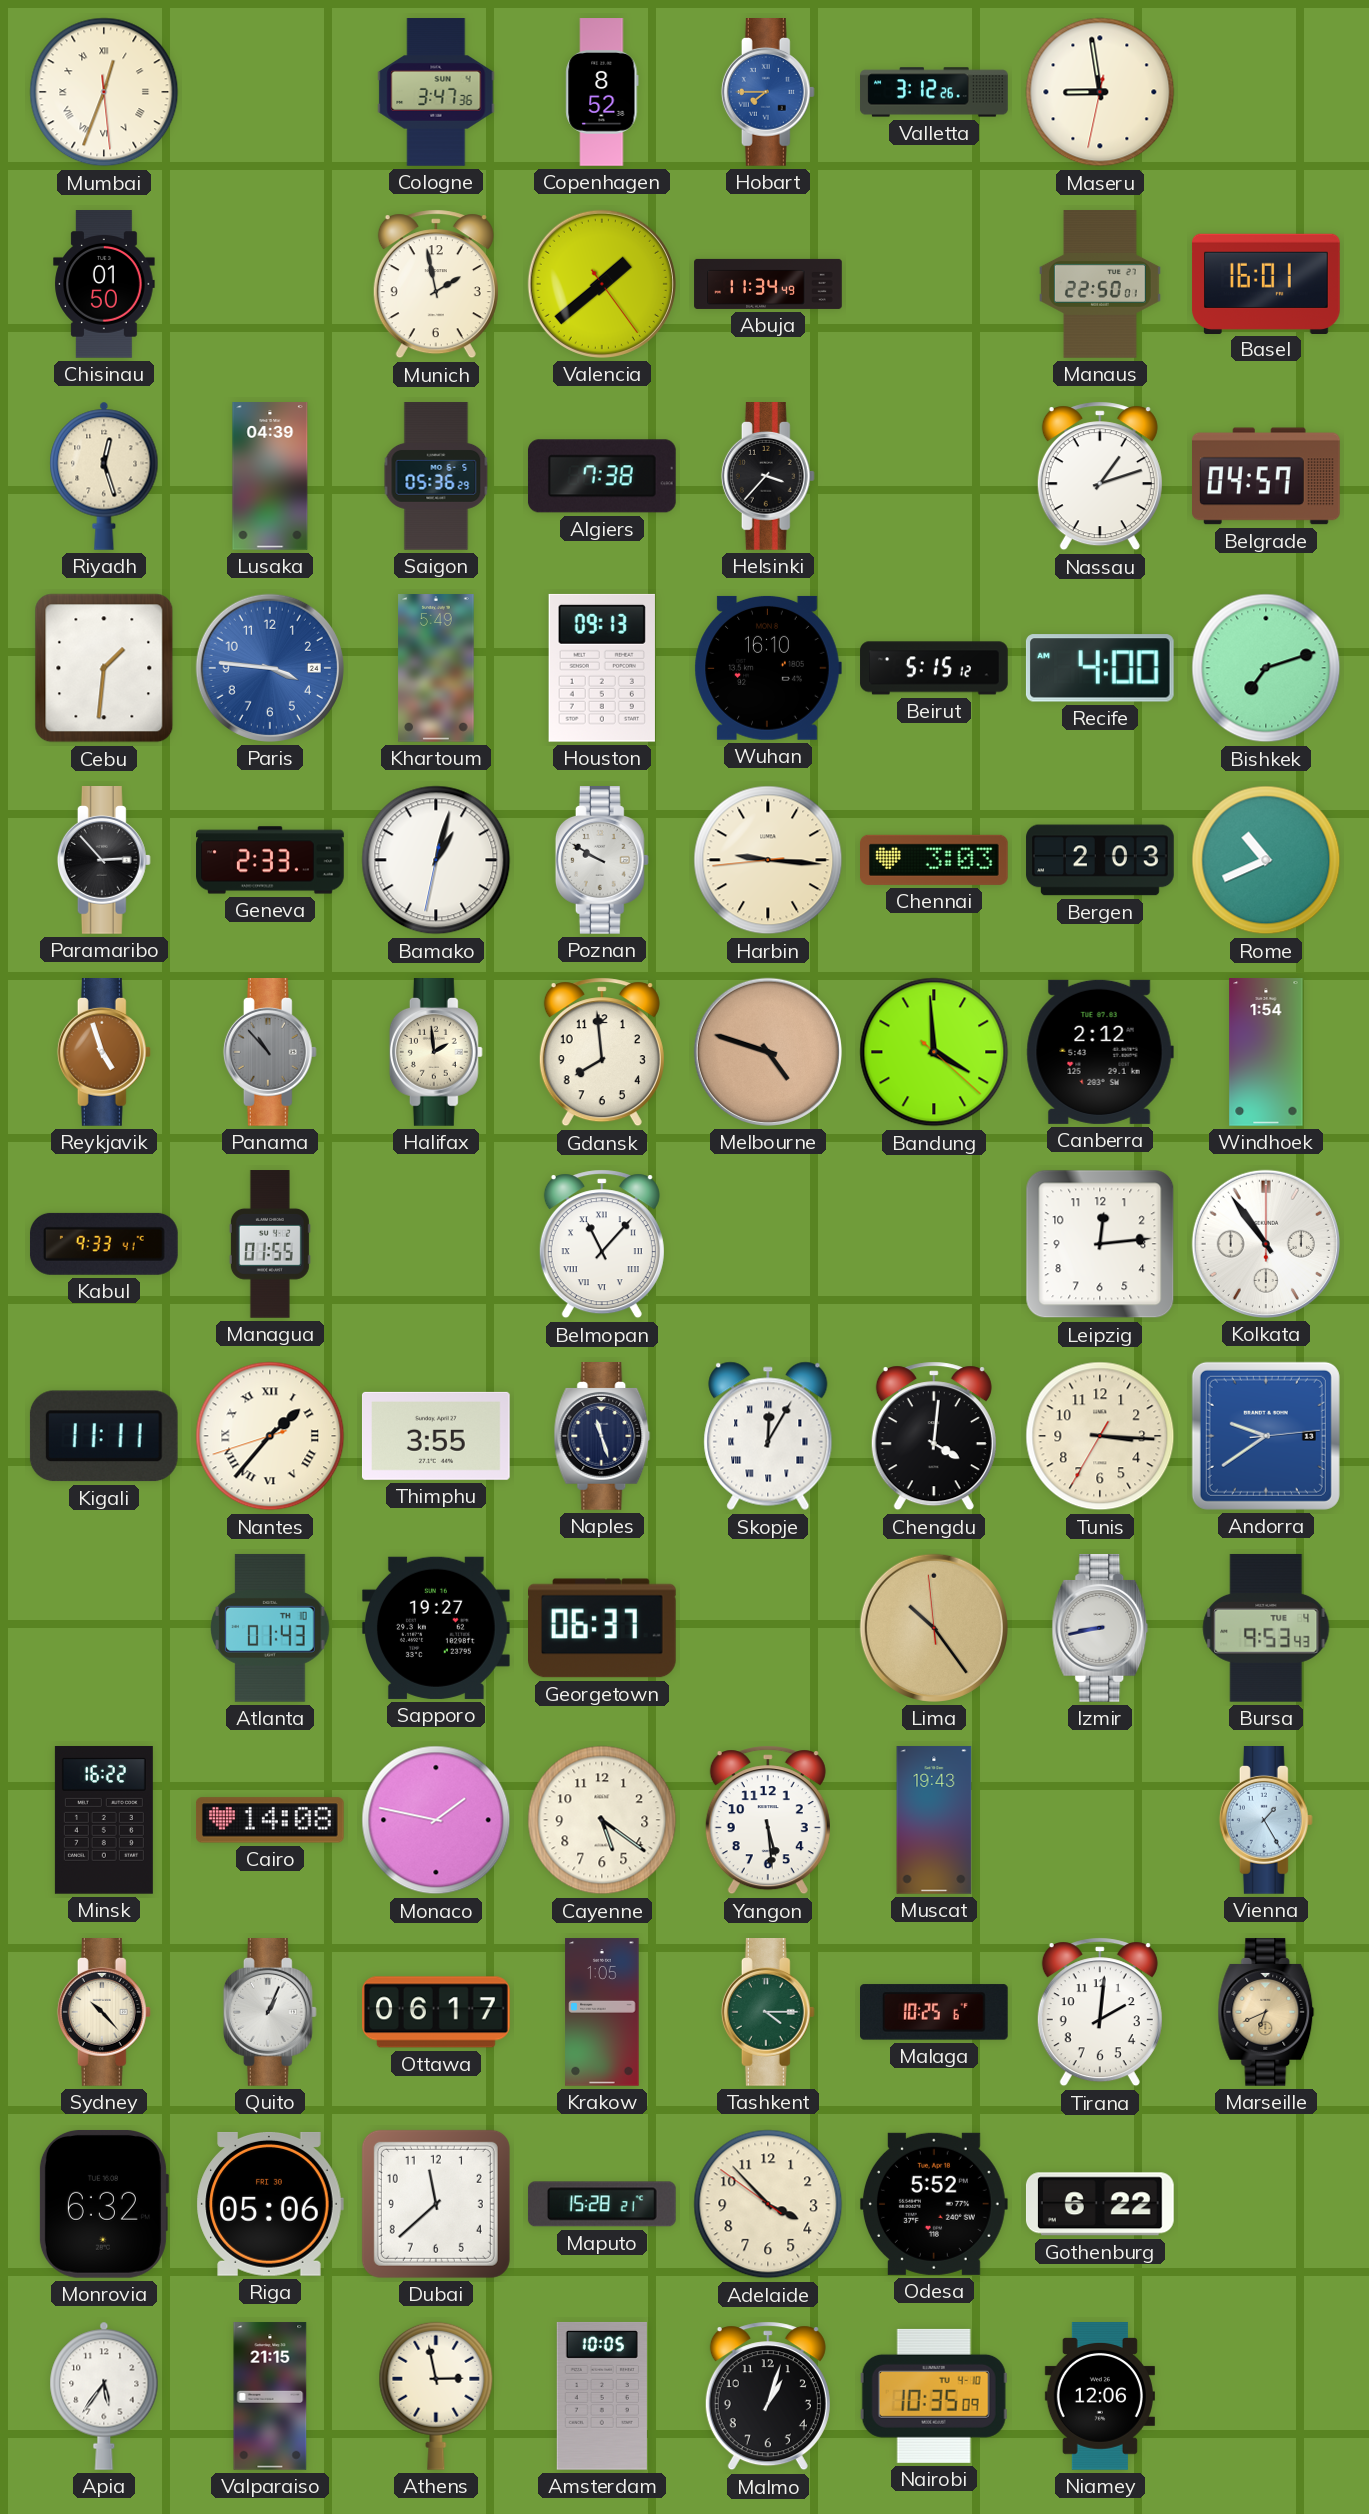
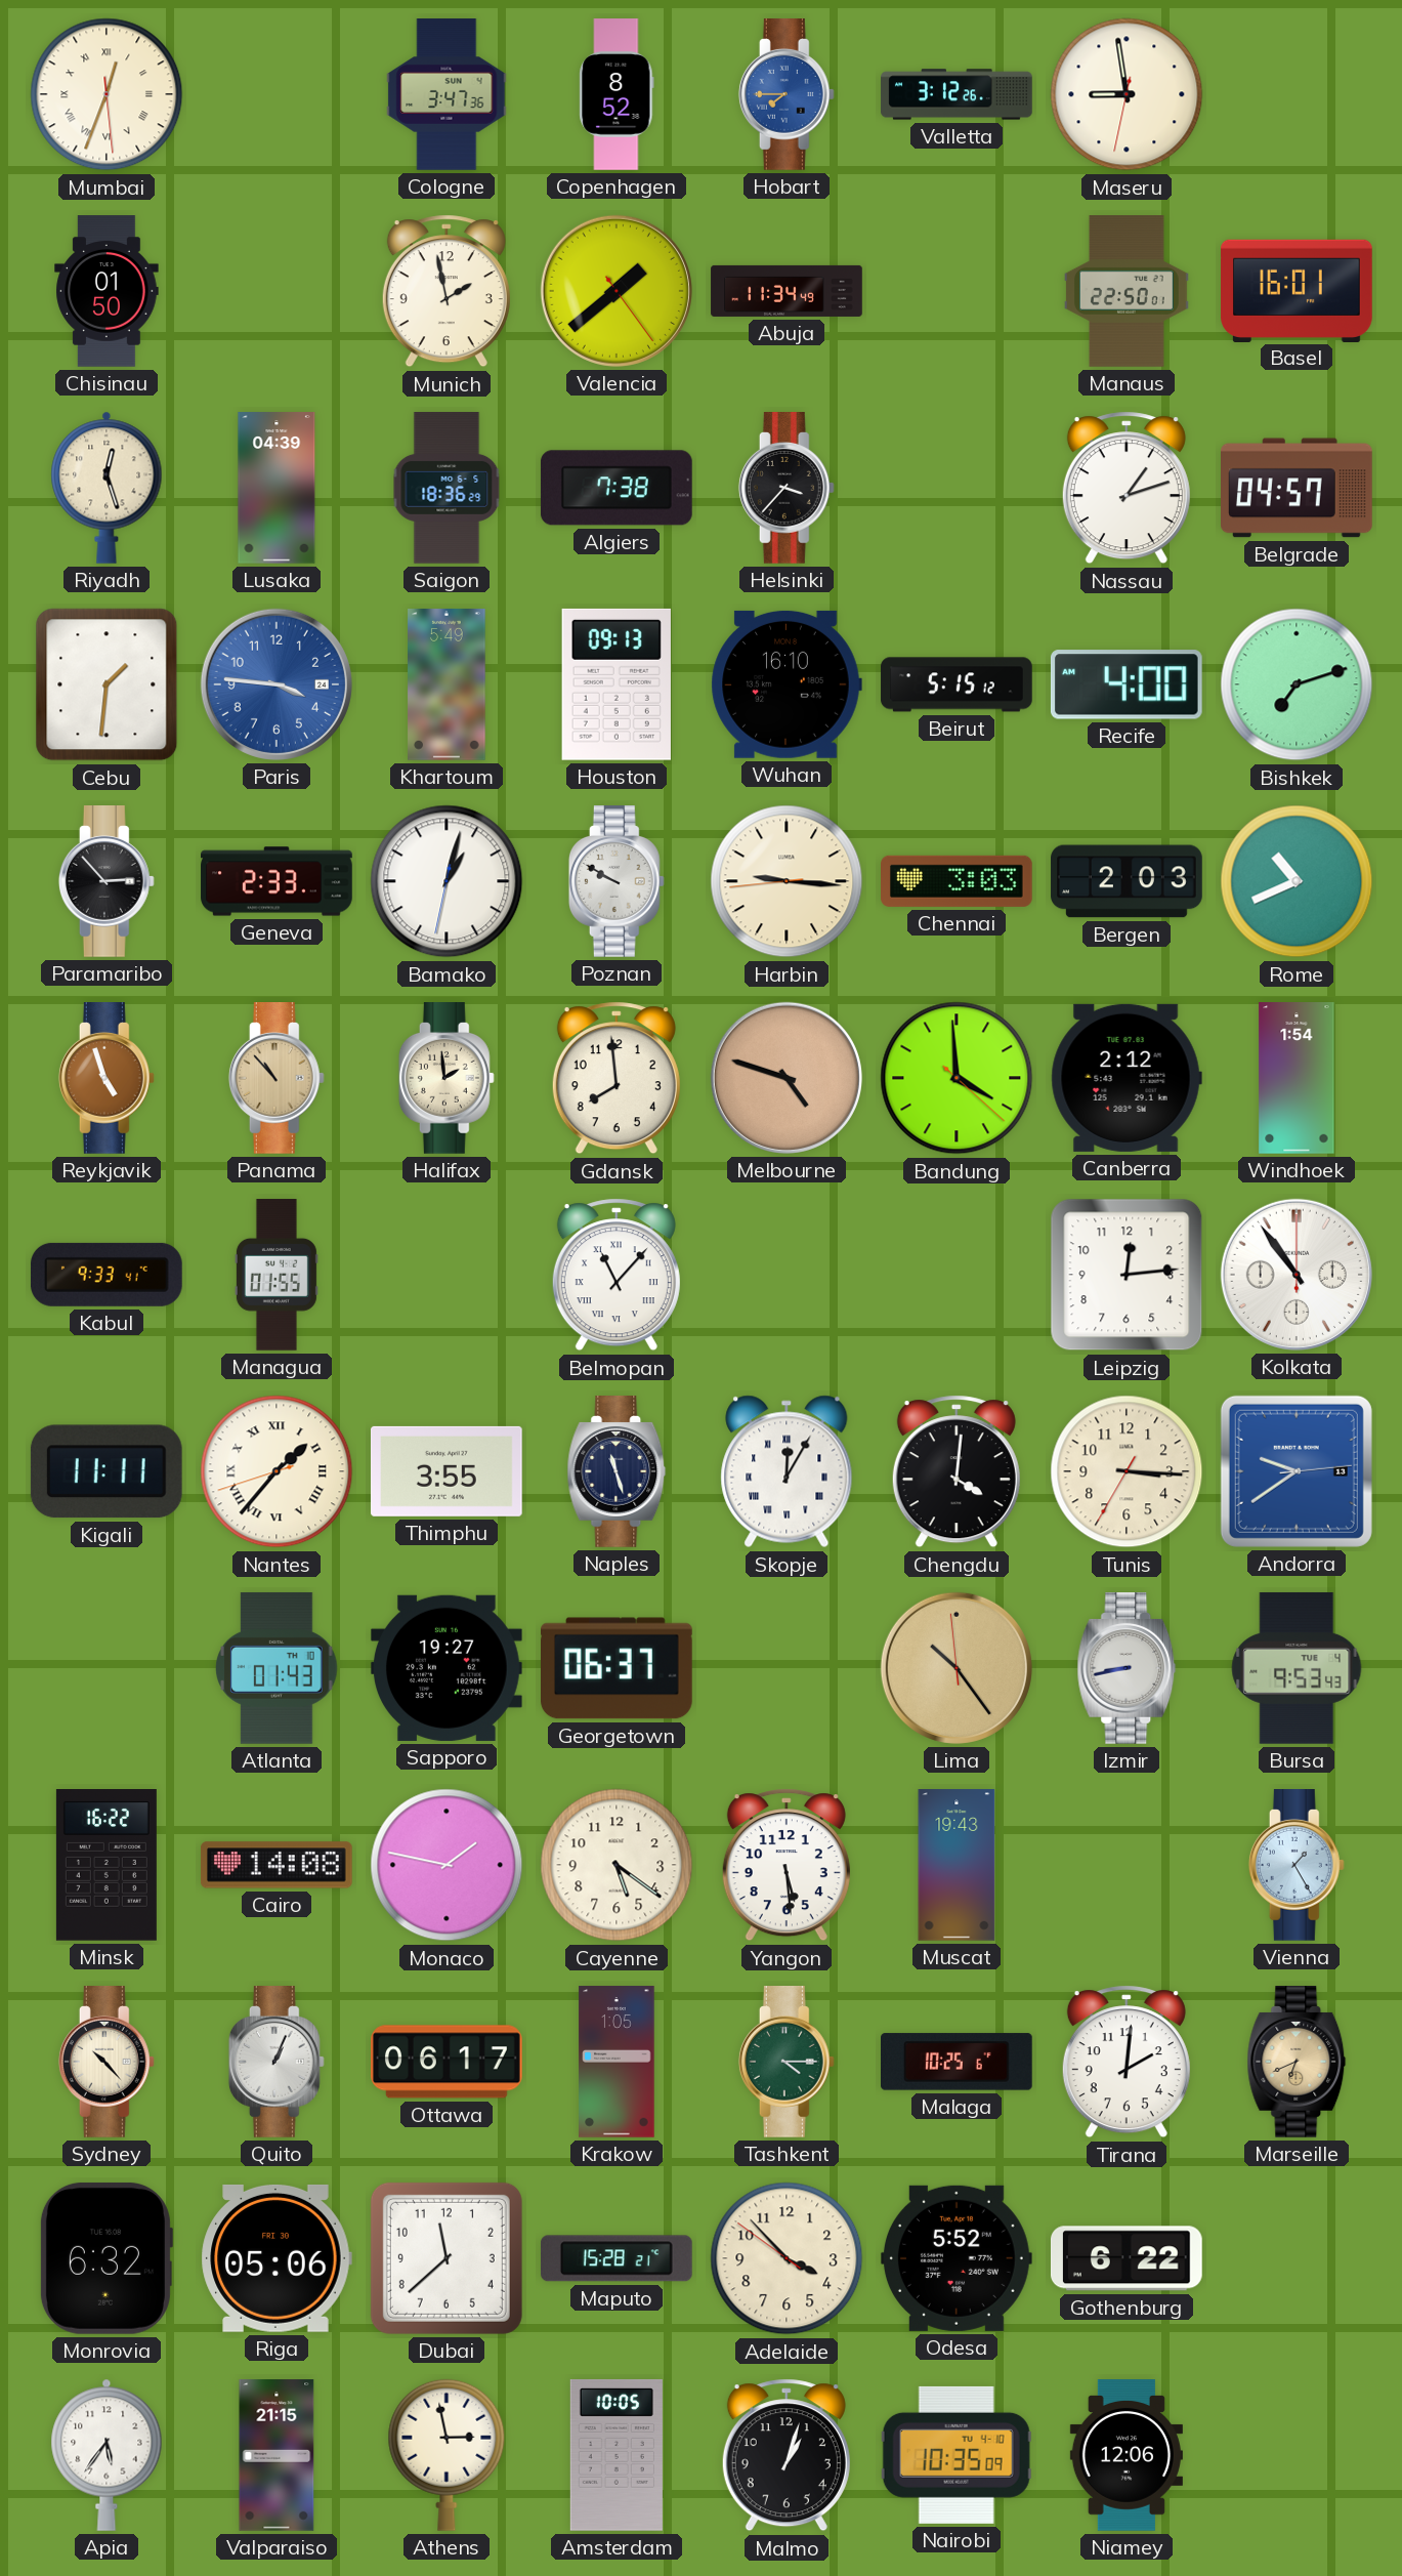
Saigon: 05:36 -> 18:36
Panama dial: grey -> champagne
